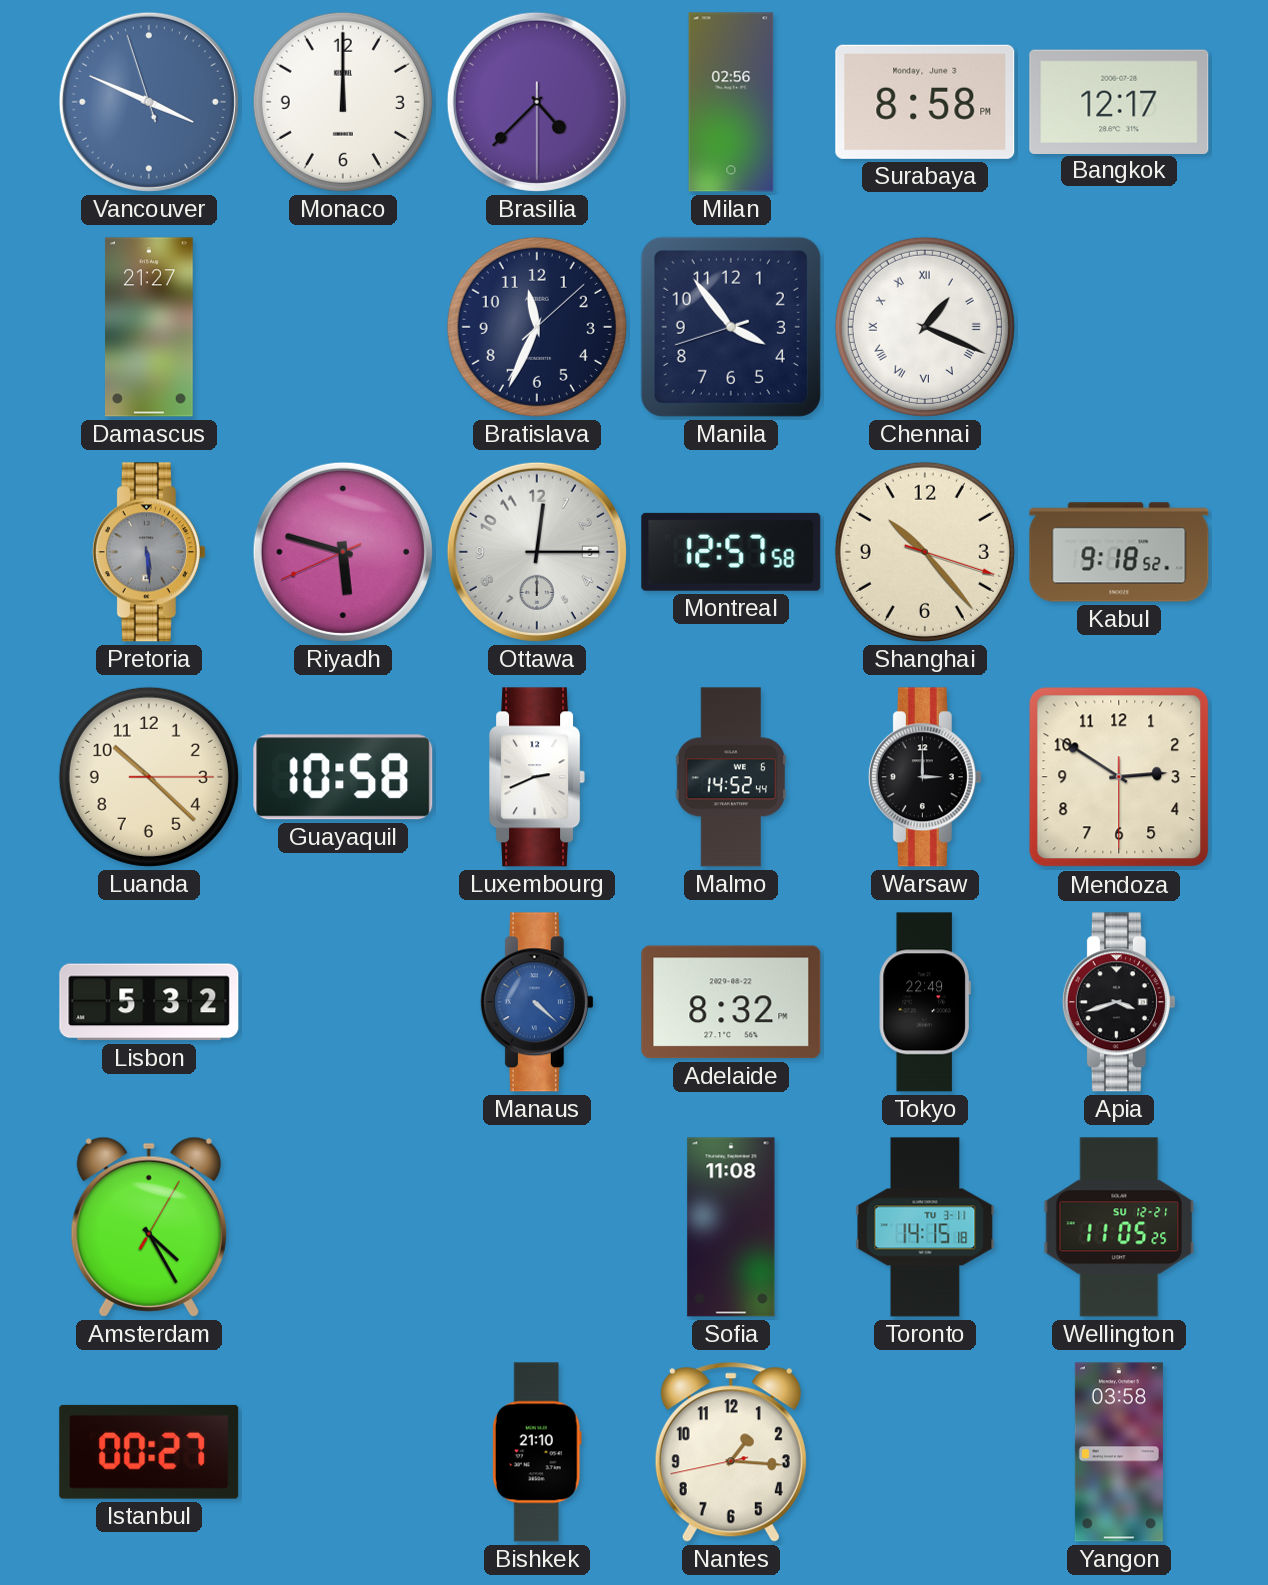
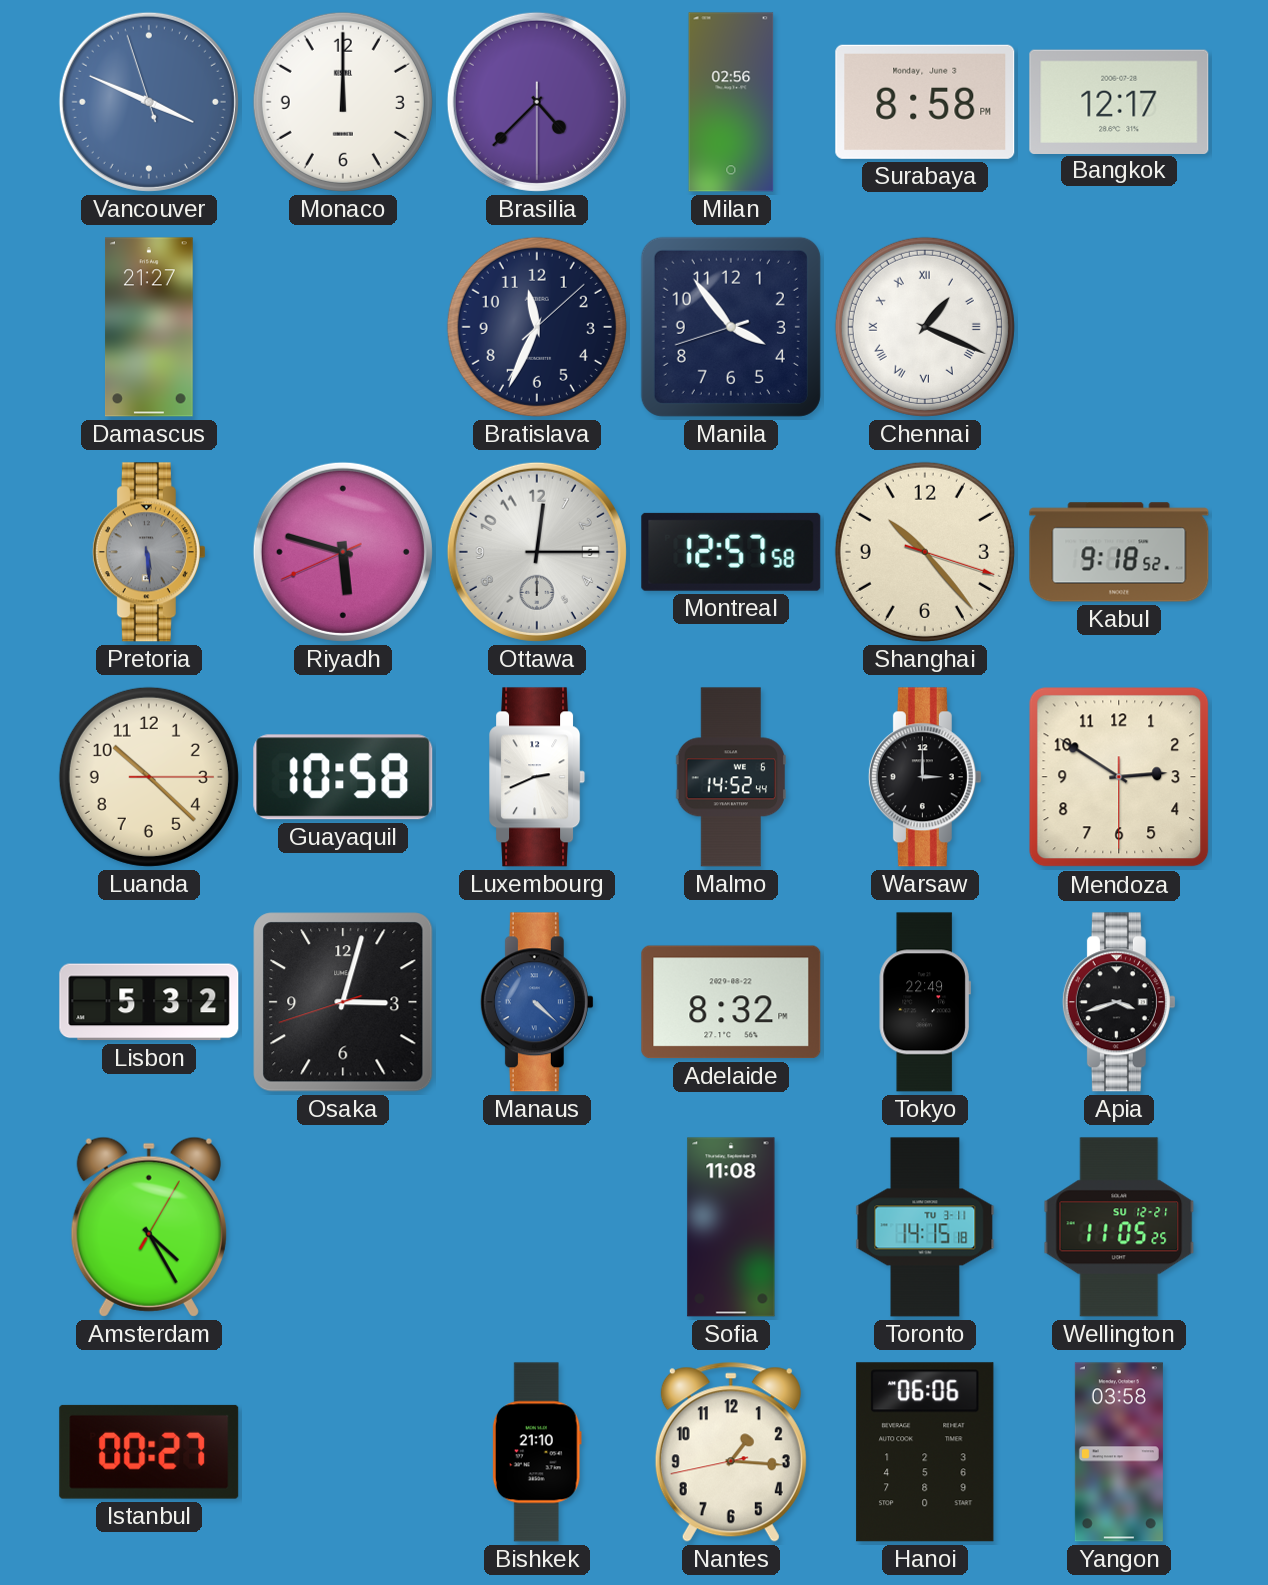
Osaka: none -> 3:02
Hanoi: none -> 06:06
